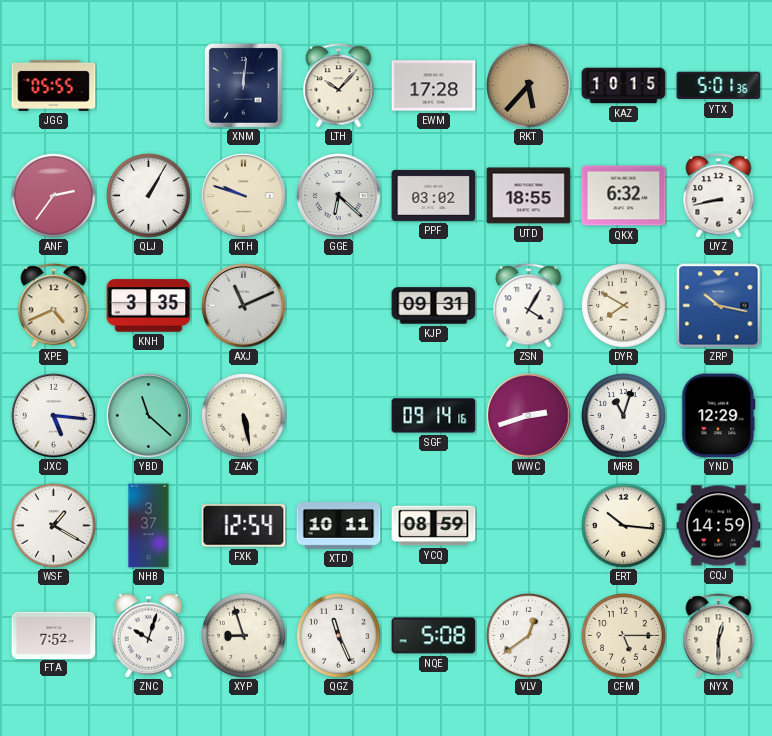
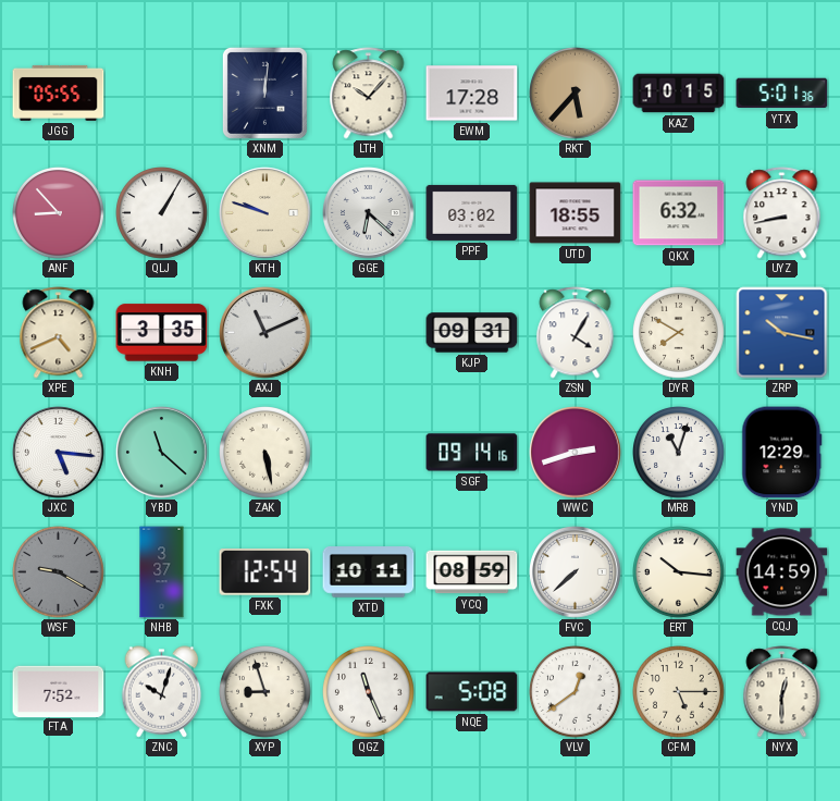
ANF: 2:36 -> 8:53
WSF: 1:20 -> 9:20
WSF dial: white -> grey
FVC: none -> 7:38
